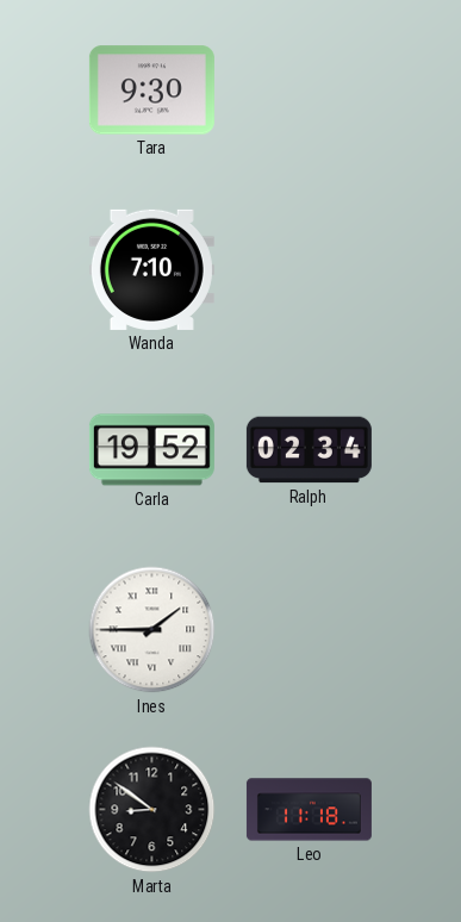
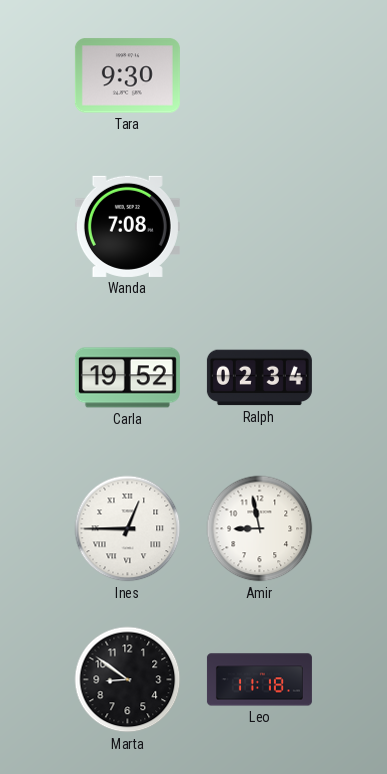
Wanda: 7:10 -> 7:08
Ines: 1:45 -> 12:45
Amir: none -> 8:58
